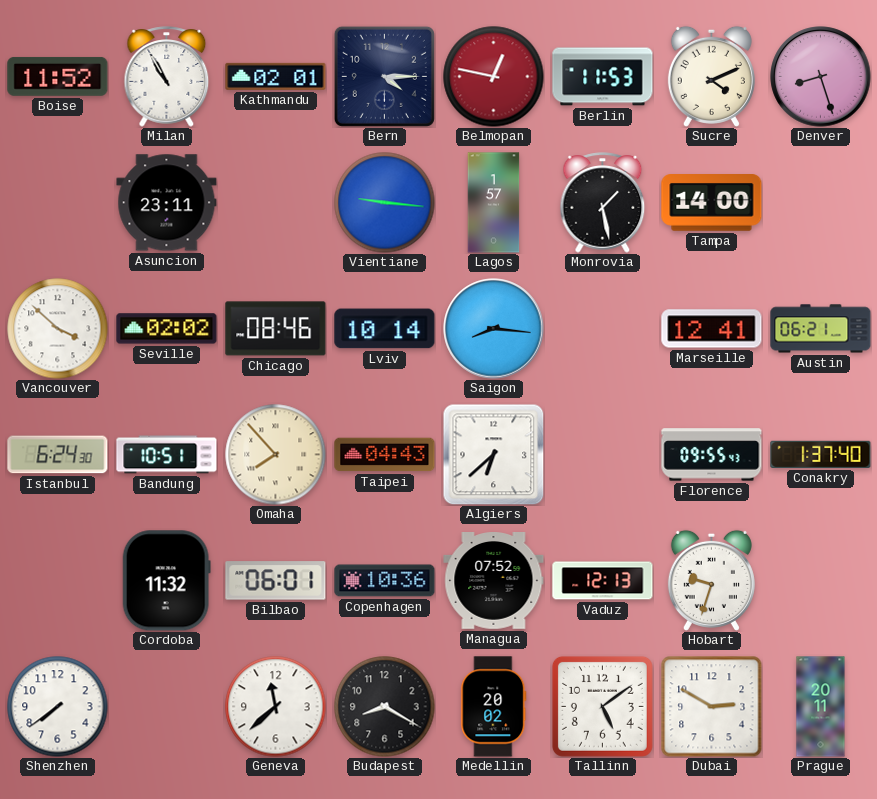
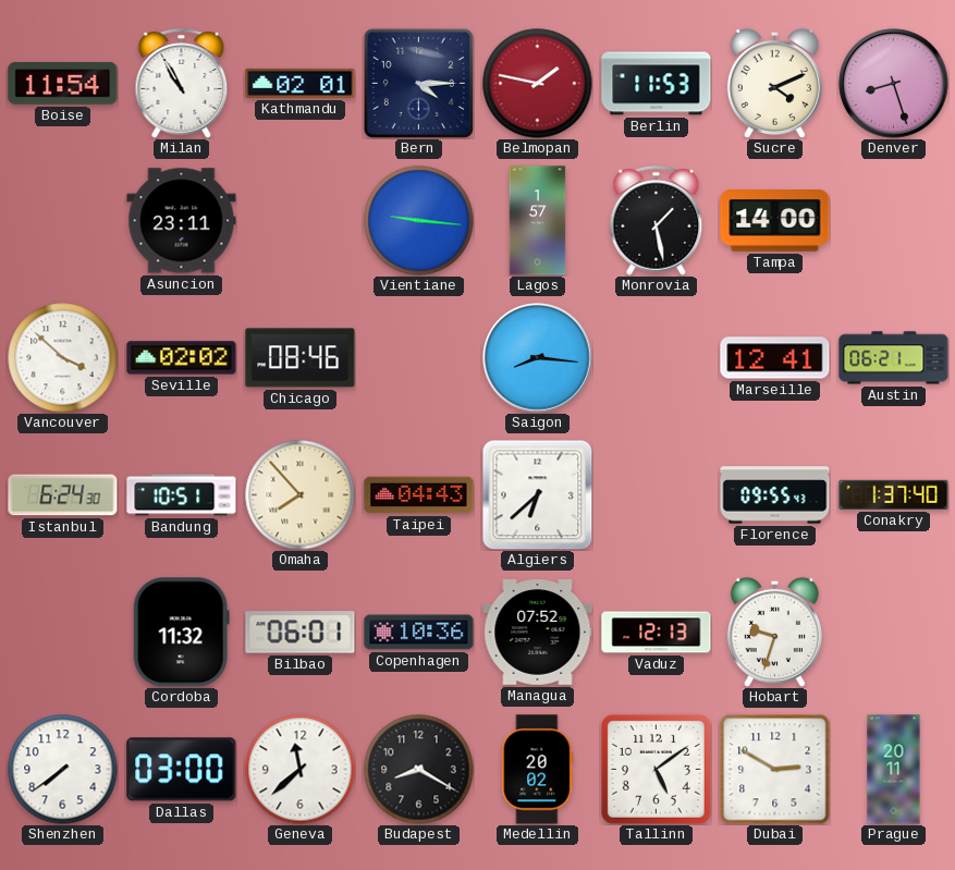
Boise: 11:52 -> 11:54
Belmopan: 12:47 -> 1:47
Lviv: 10:14 -> none
Dallas: none -> 03:00
